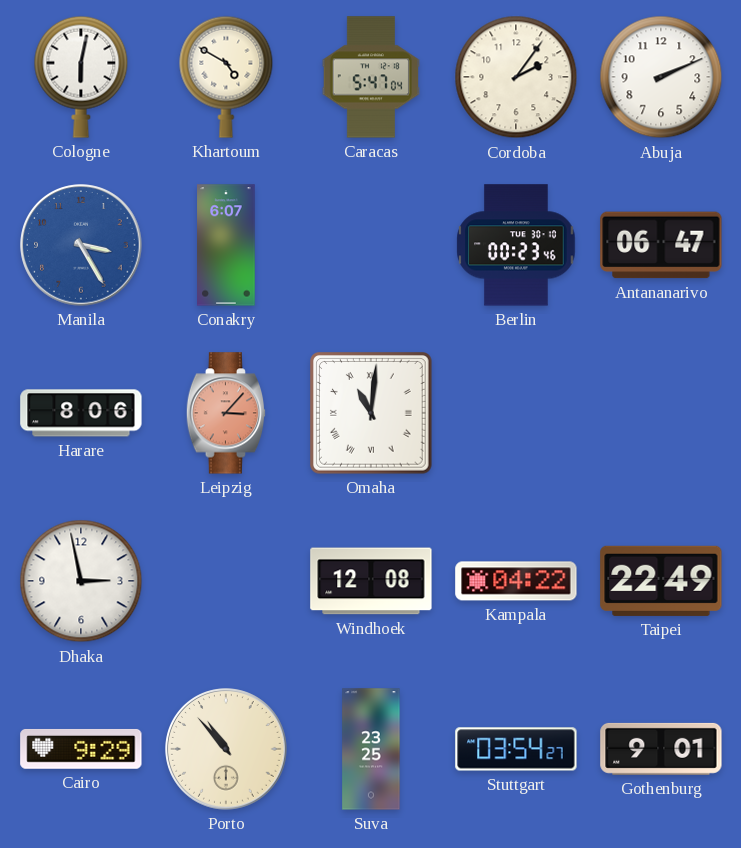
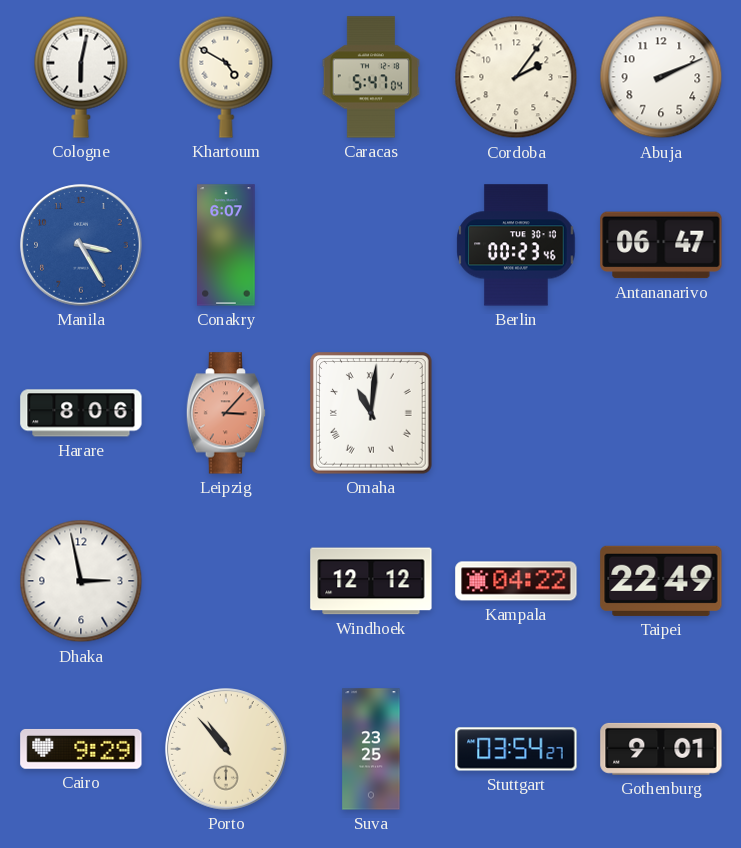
Windhoek: 12:08 -> 12:12
